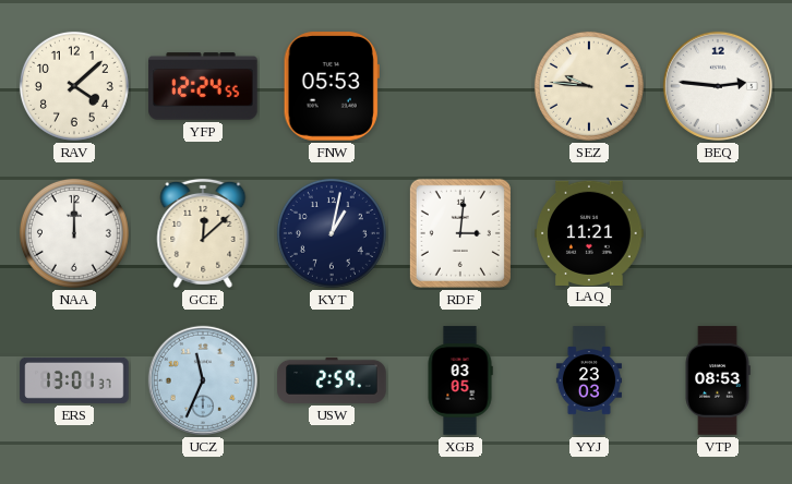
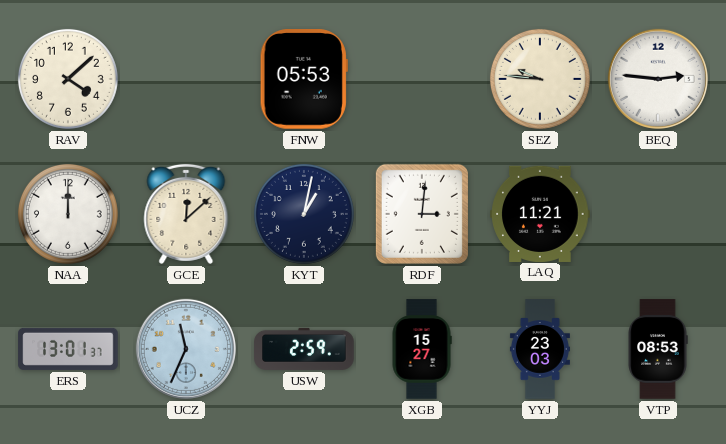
YFP: 12:24 -> none
XGB: 03:05 -> 15:27
